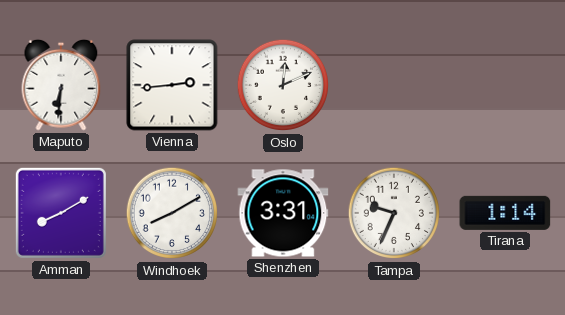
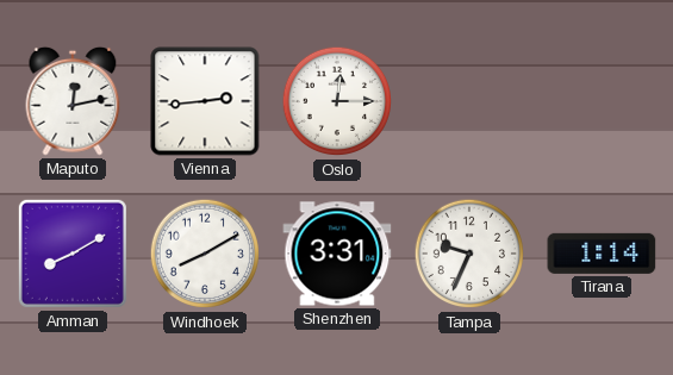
Maputo: 6:31 -> 12:13
Oslo: 12:11 -> 12:15
